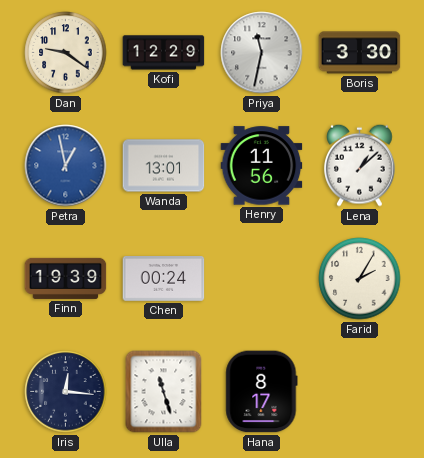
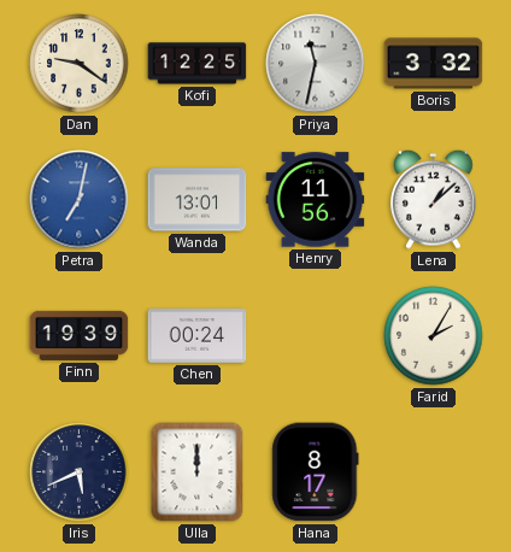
Kofi: 12:29 -> 12:25
Boris: 3:30 -> 3:32
Petra: 12:58 -> 7:02
Iris: 12:16 -> 5:41
Ulla: 11:27 -> 12:00
